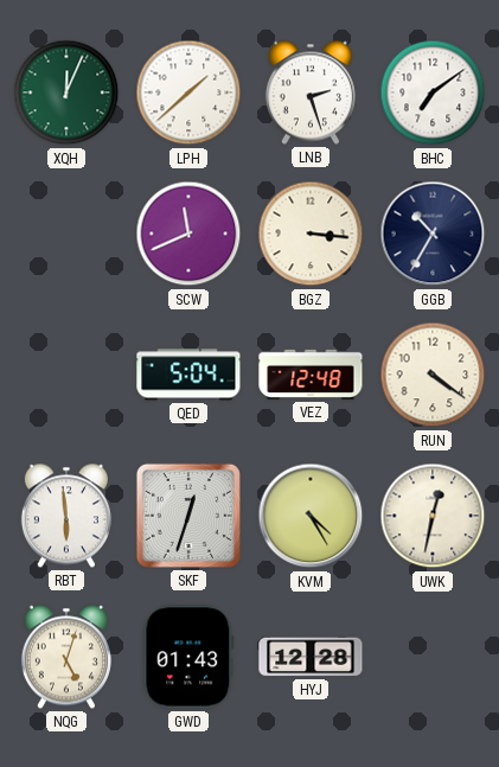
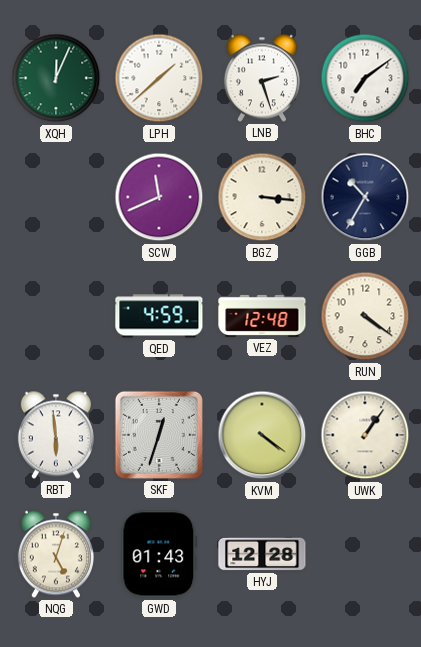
QED: 5:04 -> 4:59
KVM: 4:25 -> 4:21
UWK: 12:32 -> 1:06
